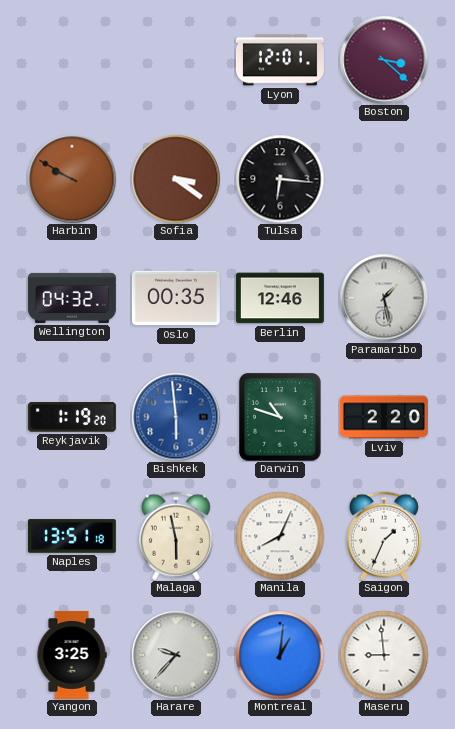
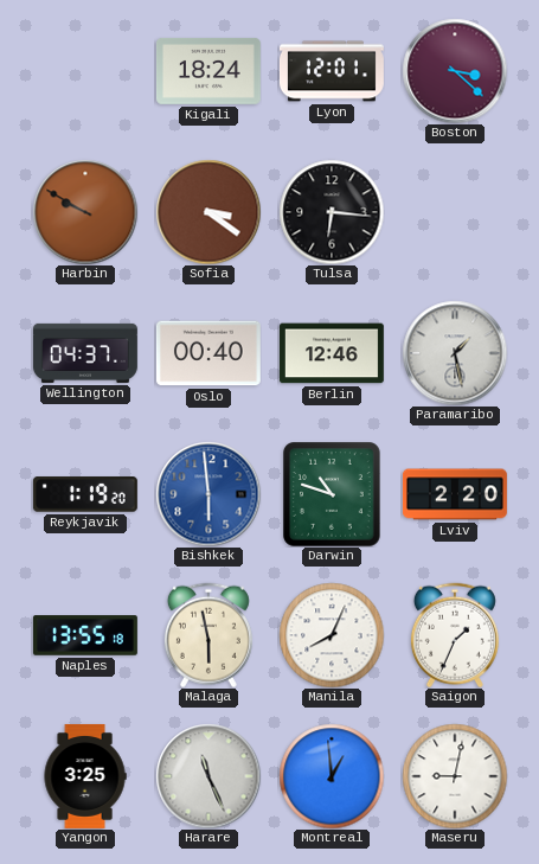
Kigali: none -> 18:24
Wellington: 04:32 -> 04:37
Oslo: 00:35 -> 00:40
Naples: 13:51 -> 13:55
Harare: 9:37 -> 11:26
Montreal: 1:01 -> 12:59
Maseru: 8:59 -> 9:02
